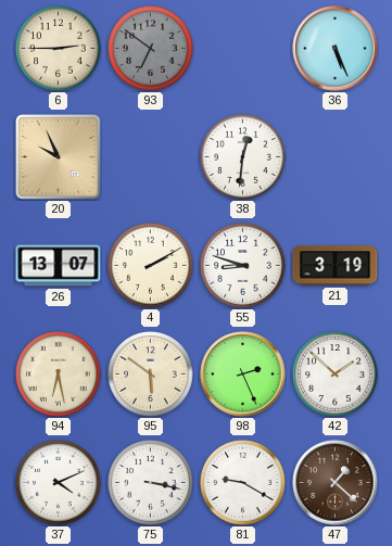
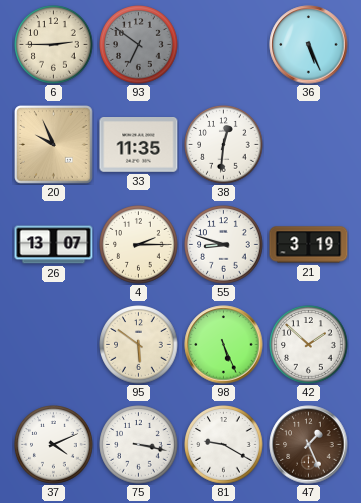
33: none -> 11:35
4: 2:10 -> 2:15
94: 6:28 -> none
98: 2:26 -> 5:26
47: 1:22 -> 1:26
